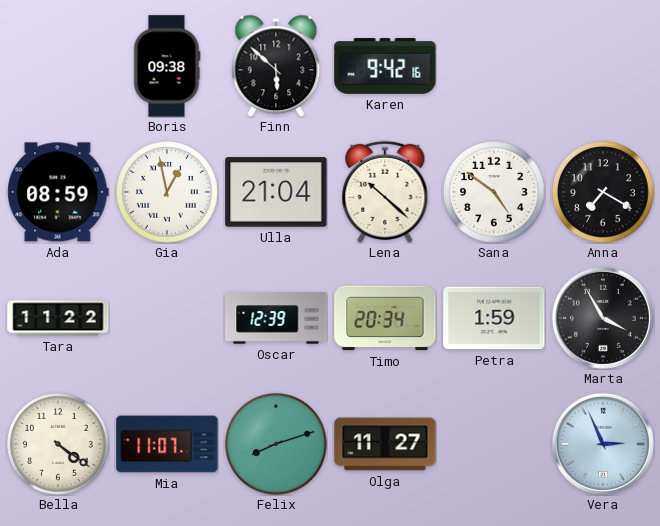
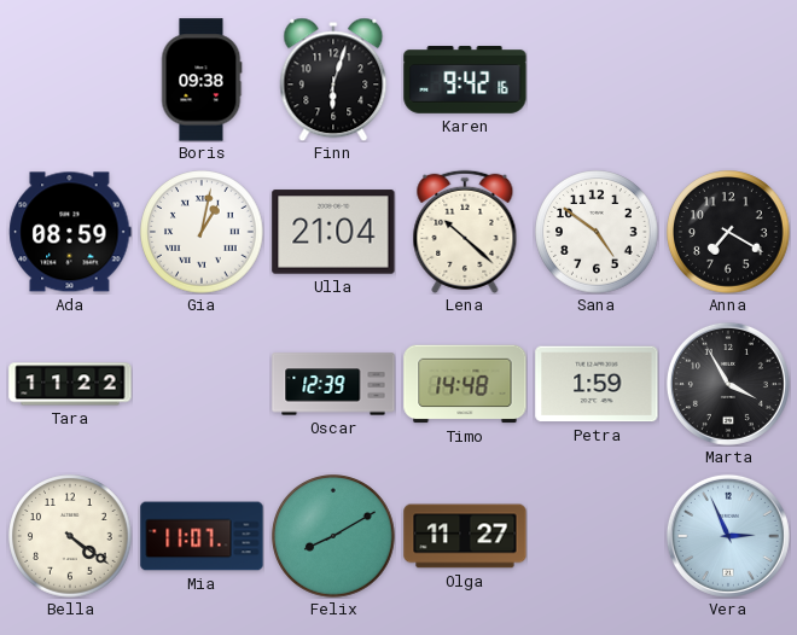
Finn: 5:52 -> 6:03
Gia: 12:58 -> 1:02
Timo: 20:34 -> 14:48
Felix: 8:12 -> 8:10
